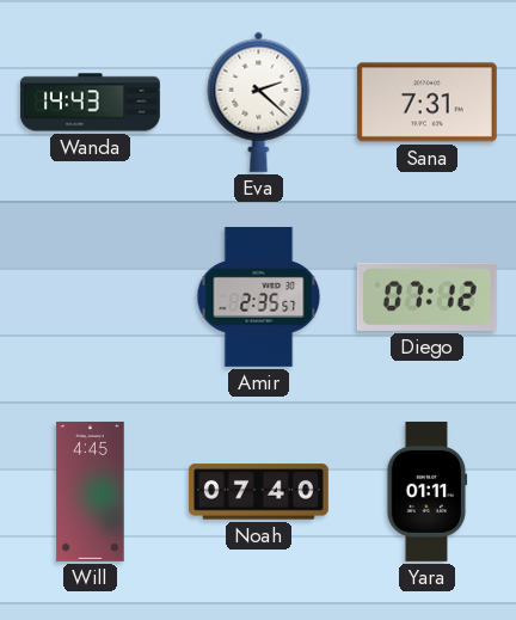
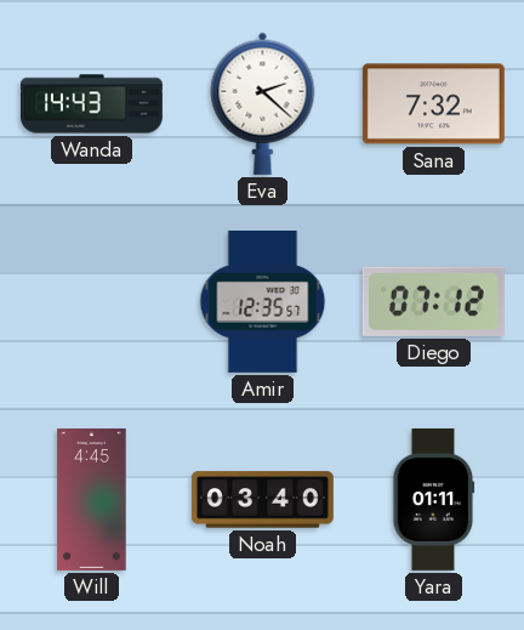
Sana: 7:31 -> 7:32
Amir: 2:35 -> 12:35
Noah: 07:40 -> 03:40
